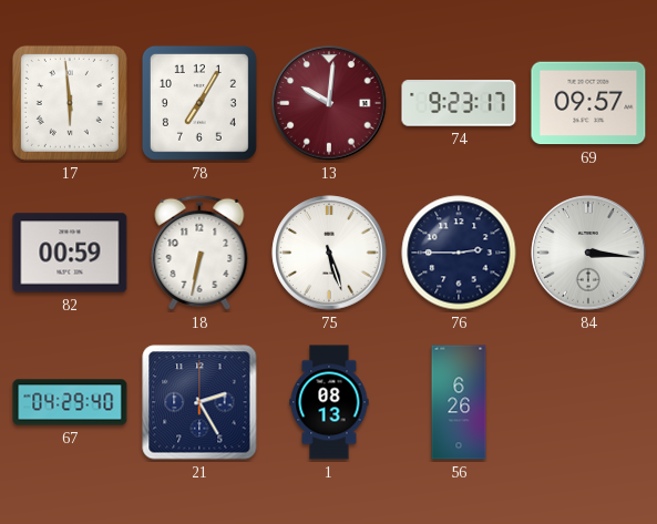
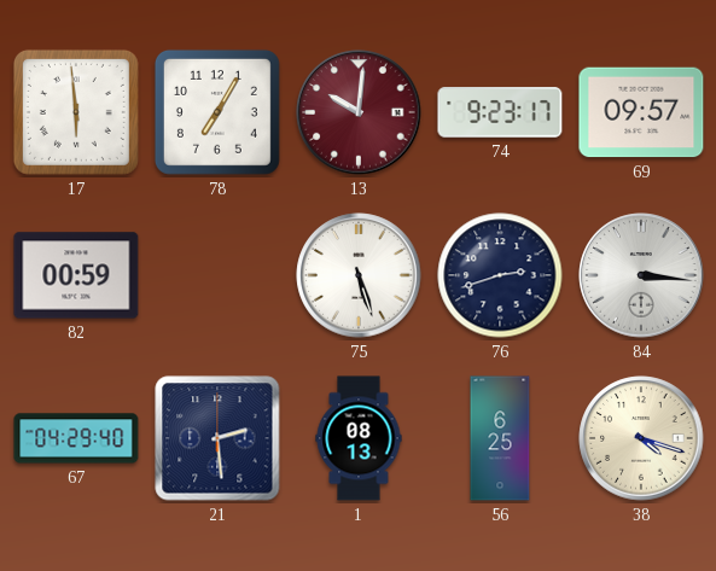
18: 6:32 -> none
76: 2:45 -> 2:42
21: 2:25 -> 2:29
56: 6:26 -> 6:25
38: none -> 4:18
